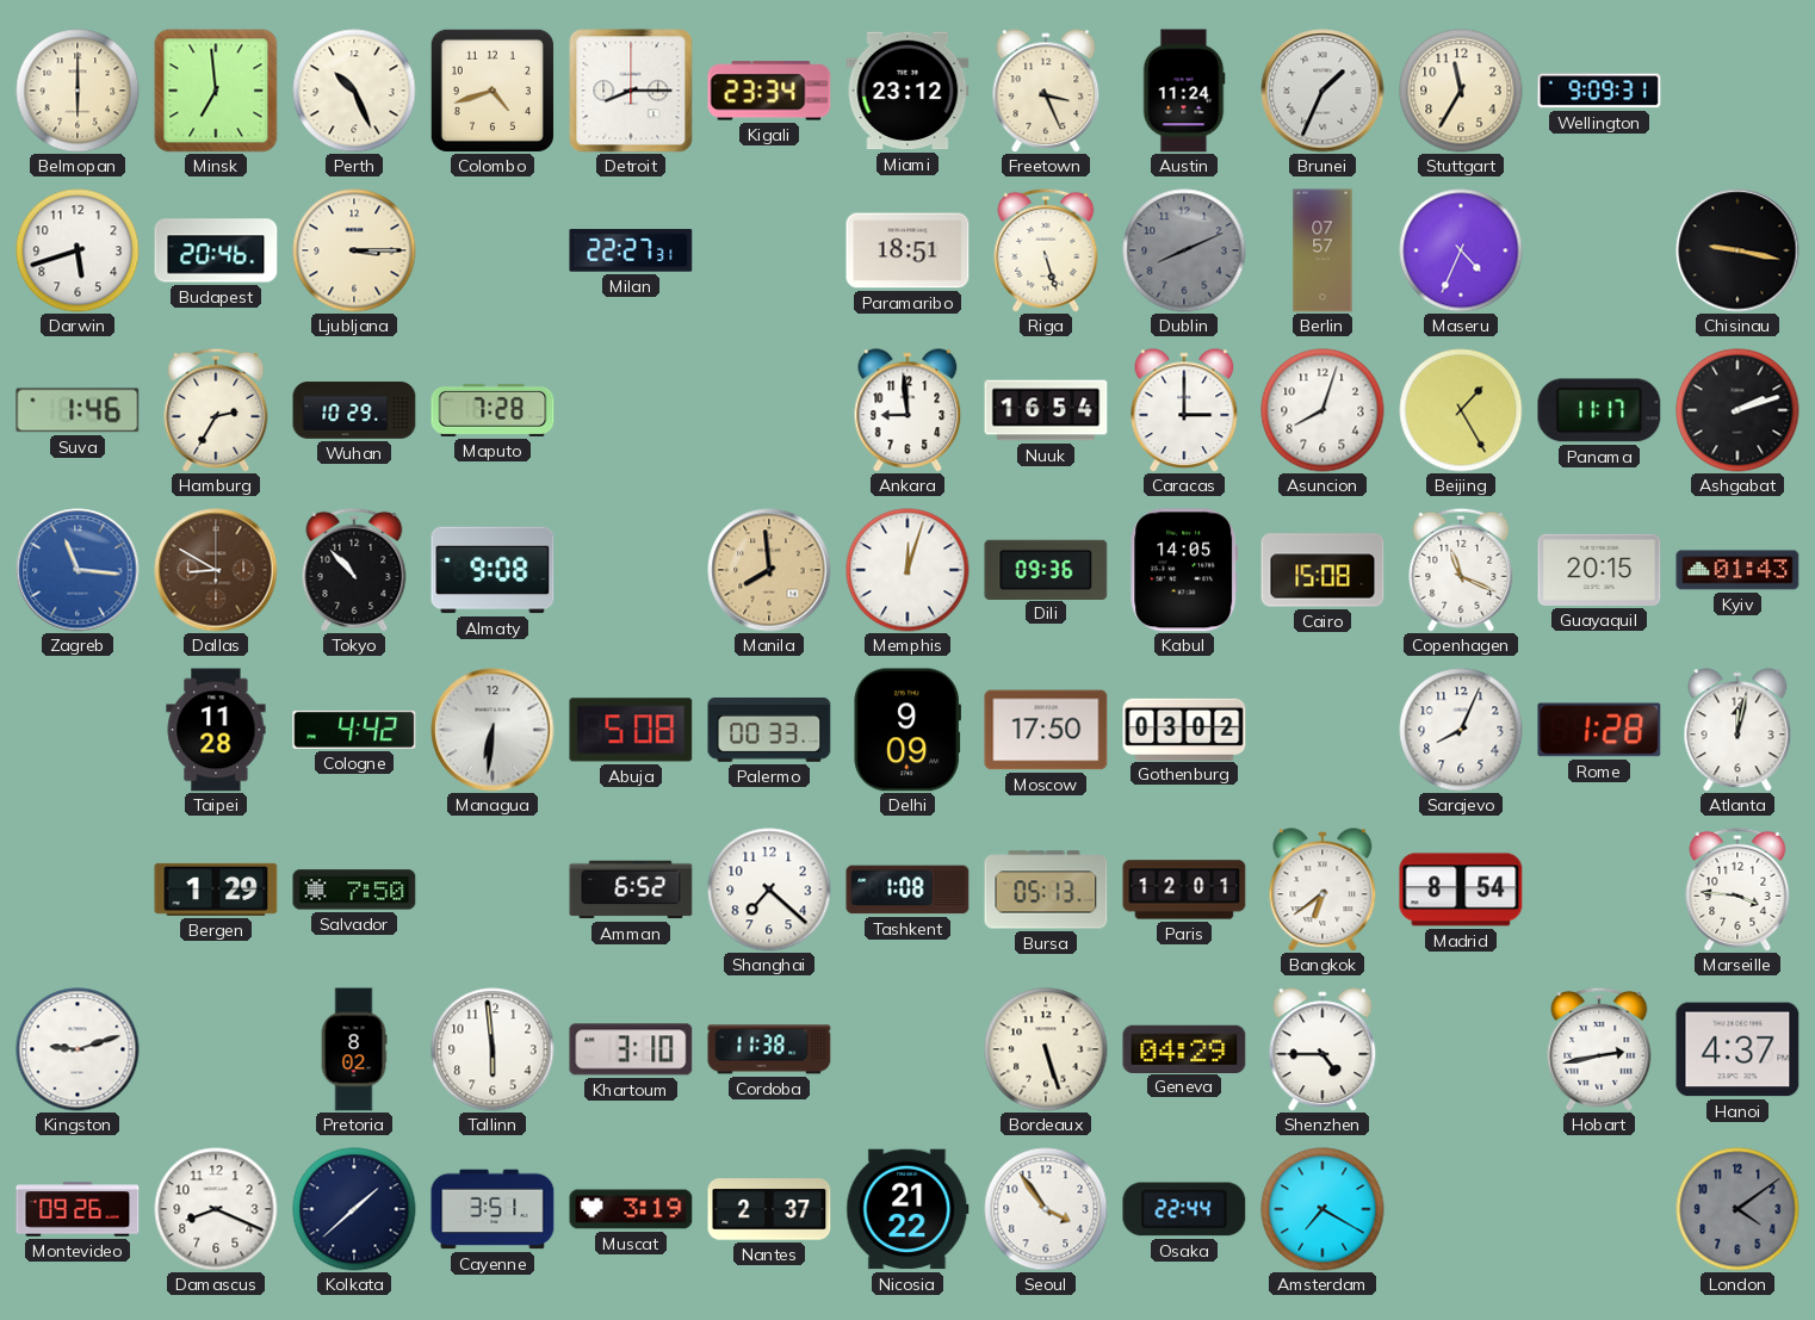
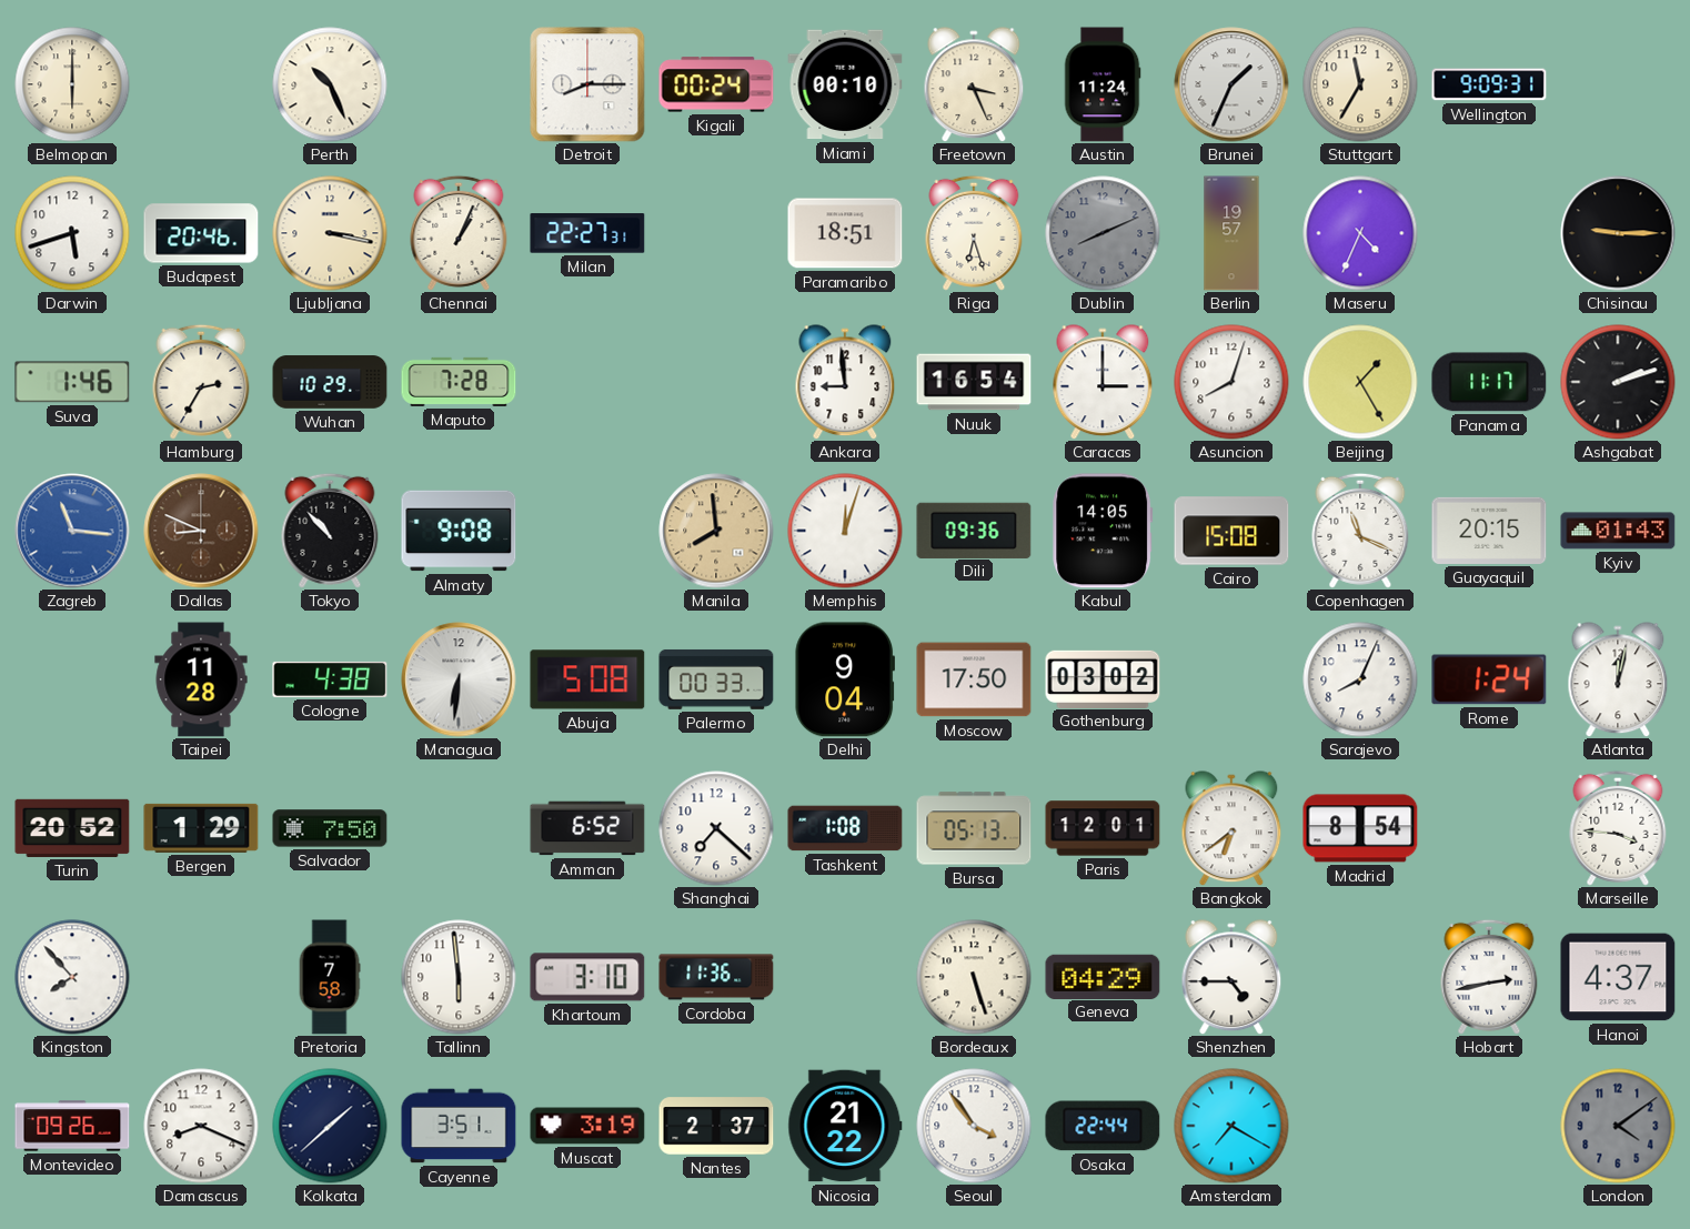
Minsk: 6:59 -> none
Colombo: 4:42 -> none
Kigali: 23:34 -> 00:24
Miami: 23:12 -> 00:10
Ljubljana: 3:15 -> 3:17
Chennai: none -> 1:04
Riga: 5:27 -> 6:27
Berlin: 07:57 -> 19:57
Chisinau: 9:17 -> 9:15
Dallas: 8:50 -> 8:49
Cologne: 4:42 -> 4:38
Delhi: 9:09 -> 9:04
Rome: 1:28 -> 1:24
Turin: none -> 20:52
Kingston: 9:12 -> 7:53
Pretoria: 8:02 -> 7:58
Cordoba: 11:38 -> 11:36
